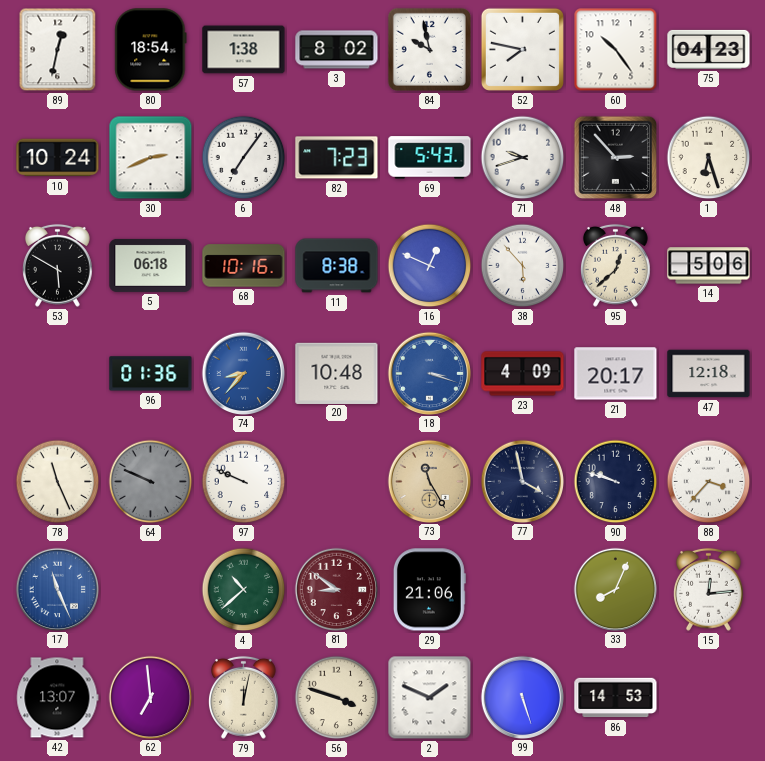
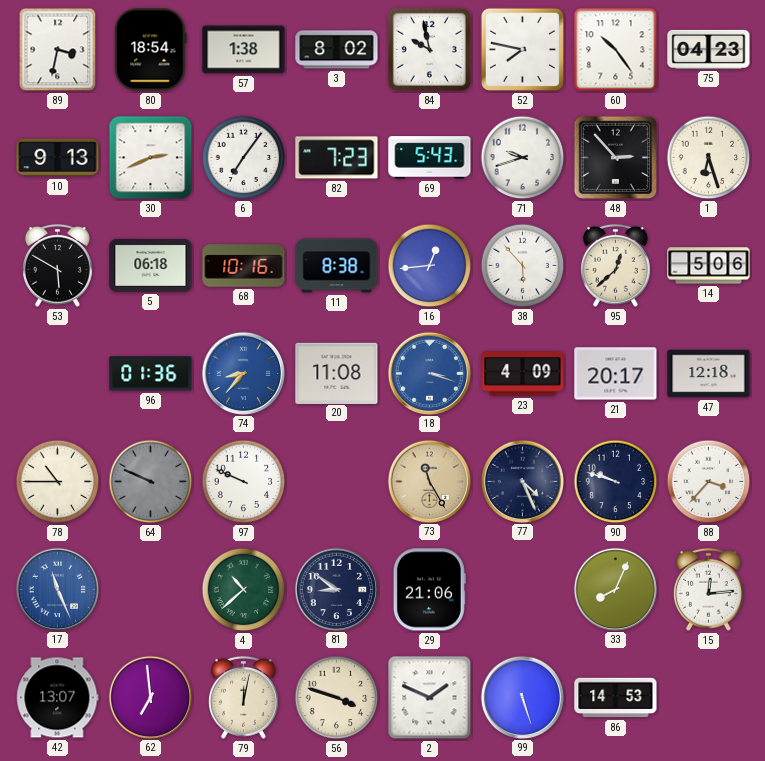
89: 12:32 -> 3:32
10: 10:24 -> 9:13
16: 12:49 -> 12:44
20: 10:48 -> 11:08
78: 11:26 -> 10:45
77: 3:58 -> 4:26
81 dial: burgundy -> navy
